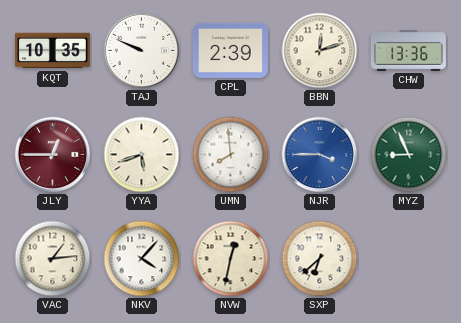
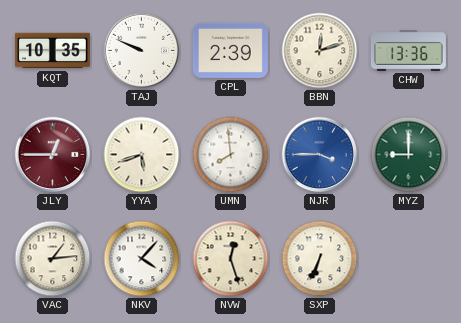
MYZ: 8:56 -> 9:00
NVW: 12:32 -> 12:27
SXP: 6:38 -> 6:34
